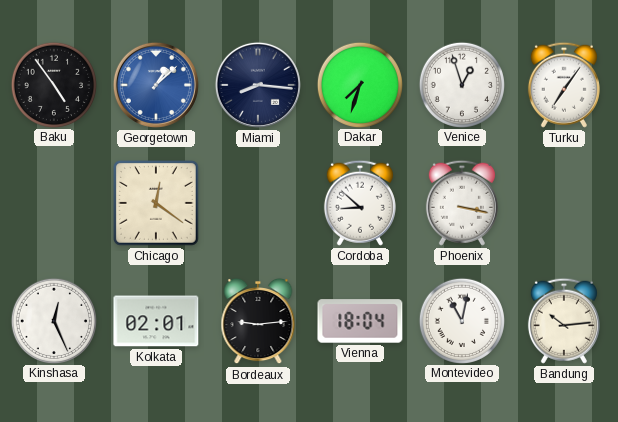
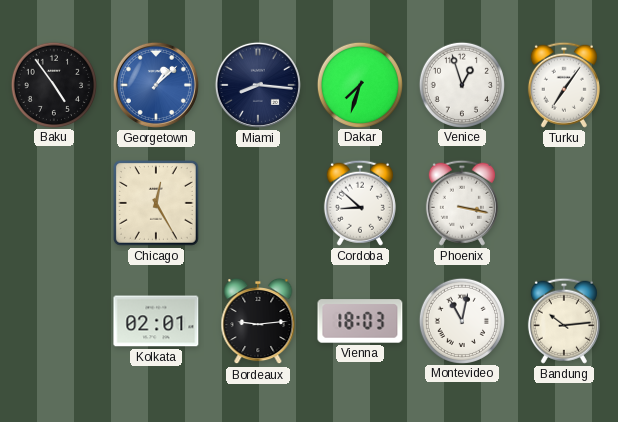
Chicago: 12:21 -> 12:25
Kinshasa: 12:26 -> none
Vienna: 18:04 -> 18:03
